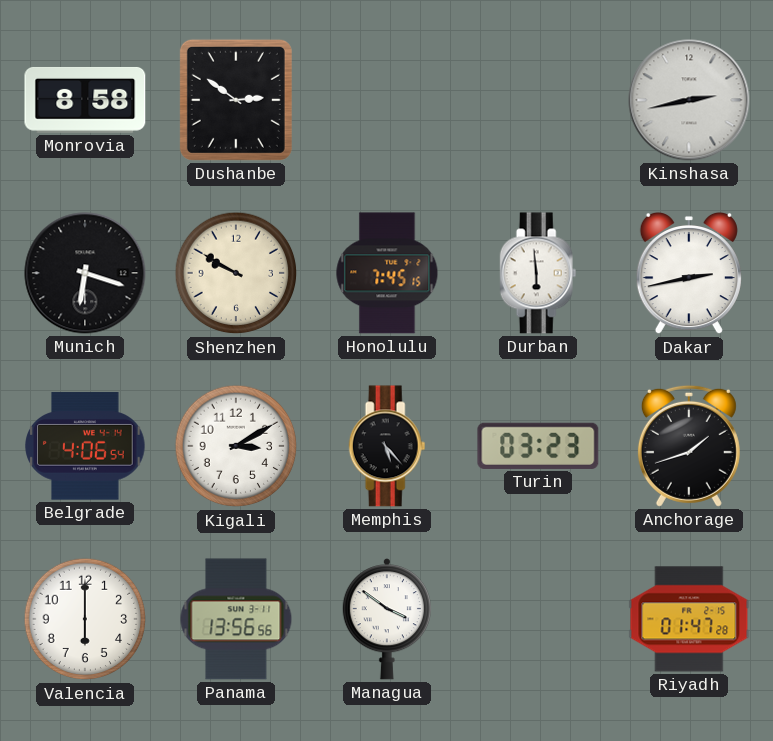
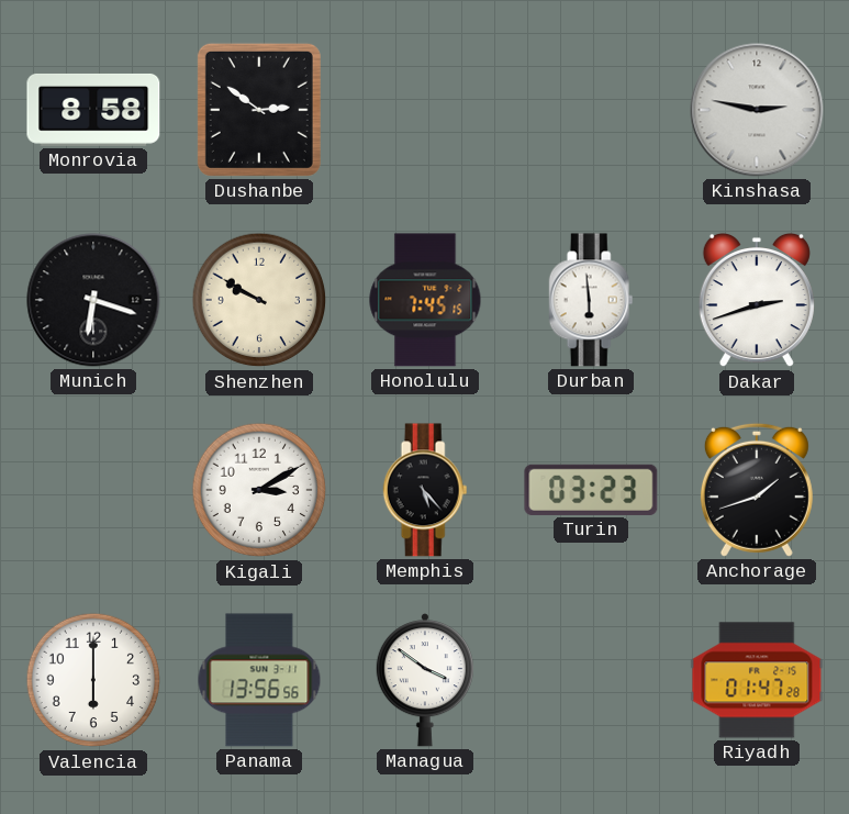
Kinshasa: 2:43 -> 2:47
Dakar: 2:43 -> 2:42
Belgrade: 4:06 -> none
